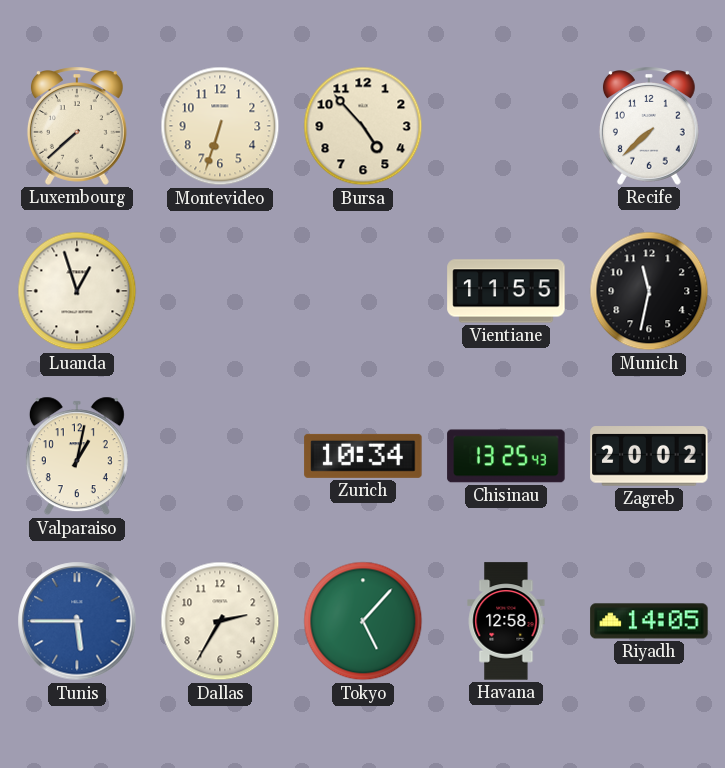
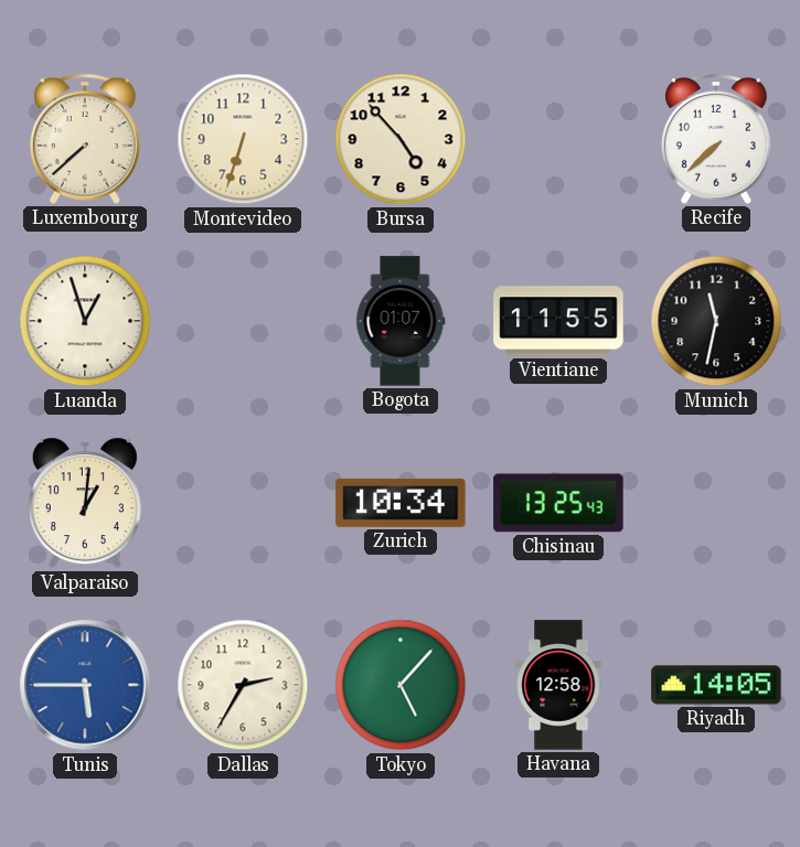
Bogota: none -> 01:07
Valparaiso: 1:02 -> 1:01
Zagreb: 20:02 -> none
